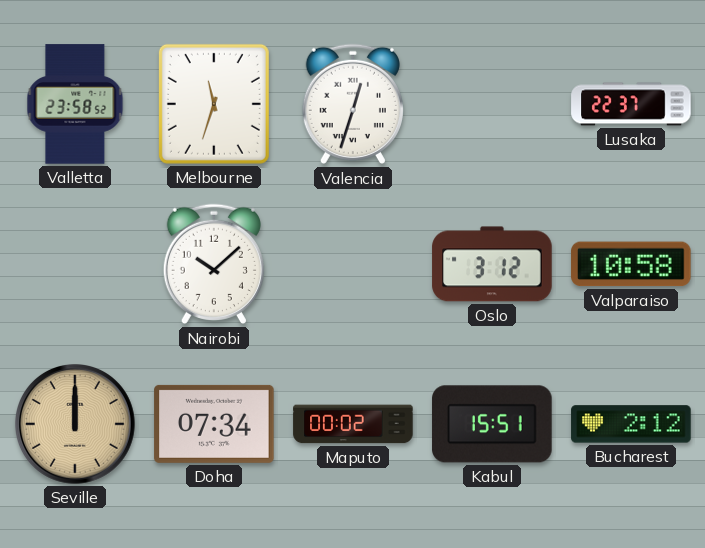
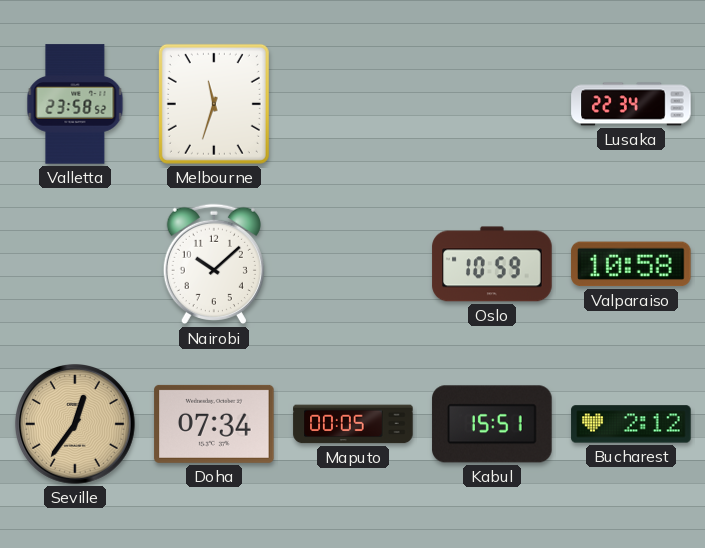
Valencia: 12:33 -> none
Lusaka: 22:37 -> 22:34
Oslo: 3:12 -> 10:59
Seville: 12:00 -> 12:36
Maputo: 00:02 -> 00:05
